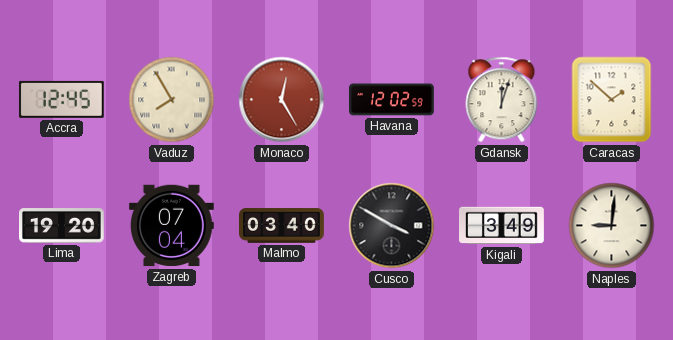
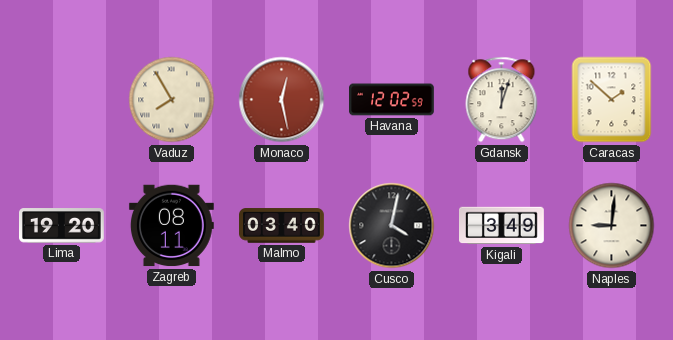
Accra: 12:45 -> none
Monaco: 12:25 -> 12:28
Zagreb: 07:04 -> 08:11
Cusco: 3:50 -> 4:02
